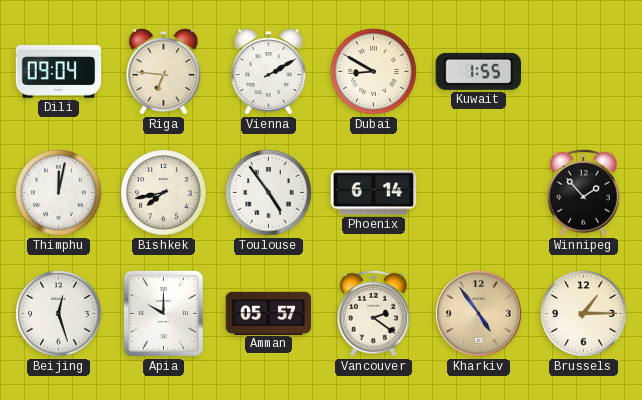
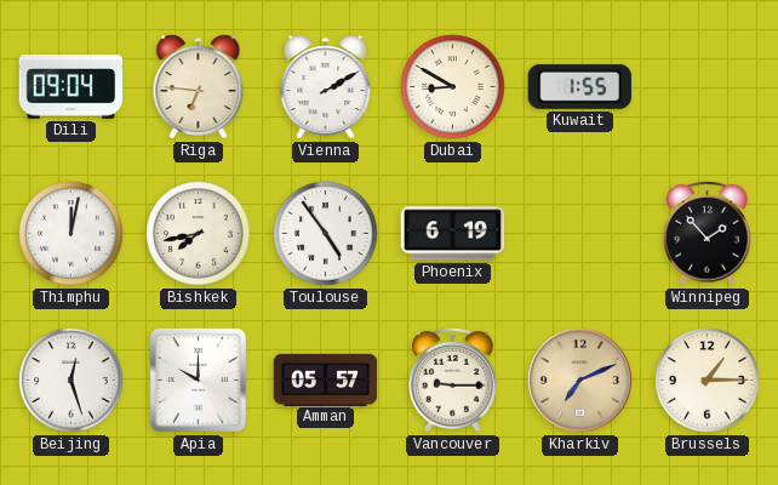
Phoenix: 6:14 -> 6:19
Vancouver: 2:21 -> 9:15
Kharkiv: 4:54 -> 7:11
